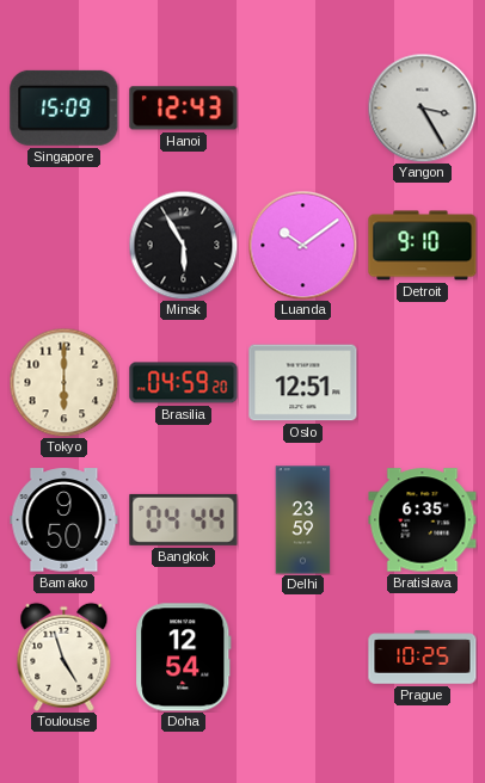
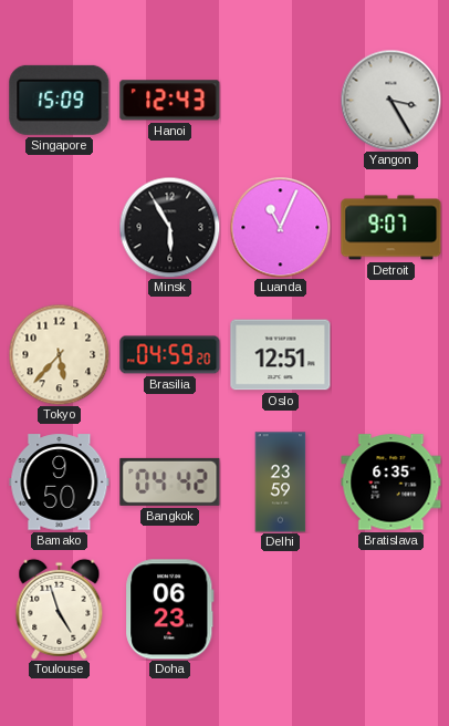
Luanda: 10:09 -> 11:04
Detroit: 9:10 -> 9:07
Tokyo: 6:00 -> 5:37
Bangkok: 04:44 -> 04:42
Doha: 12:54 -> 06:23
Prague: 10:25 -> none
